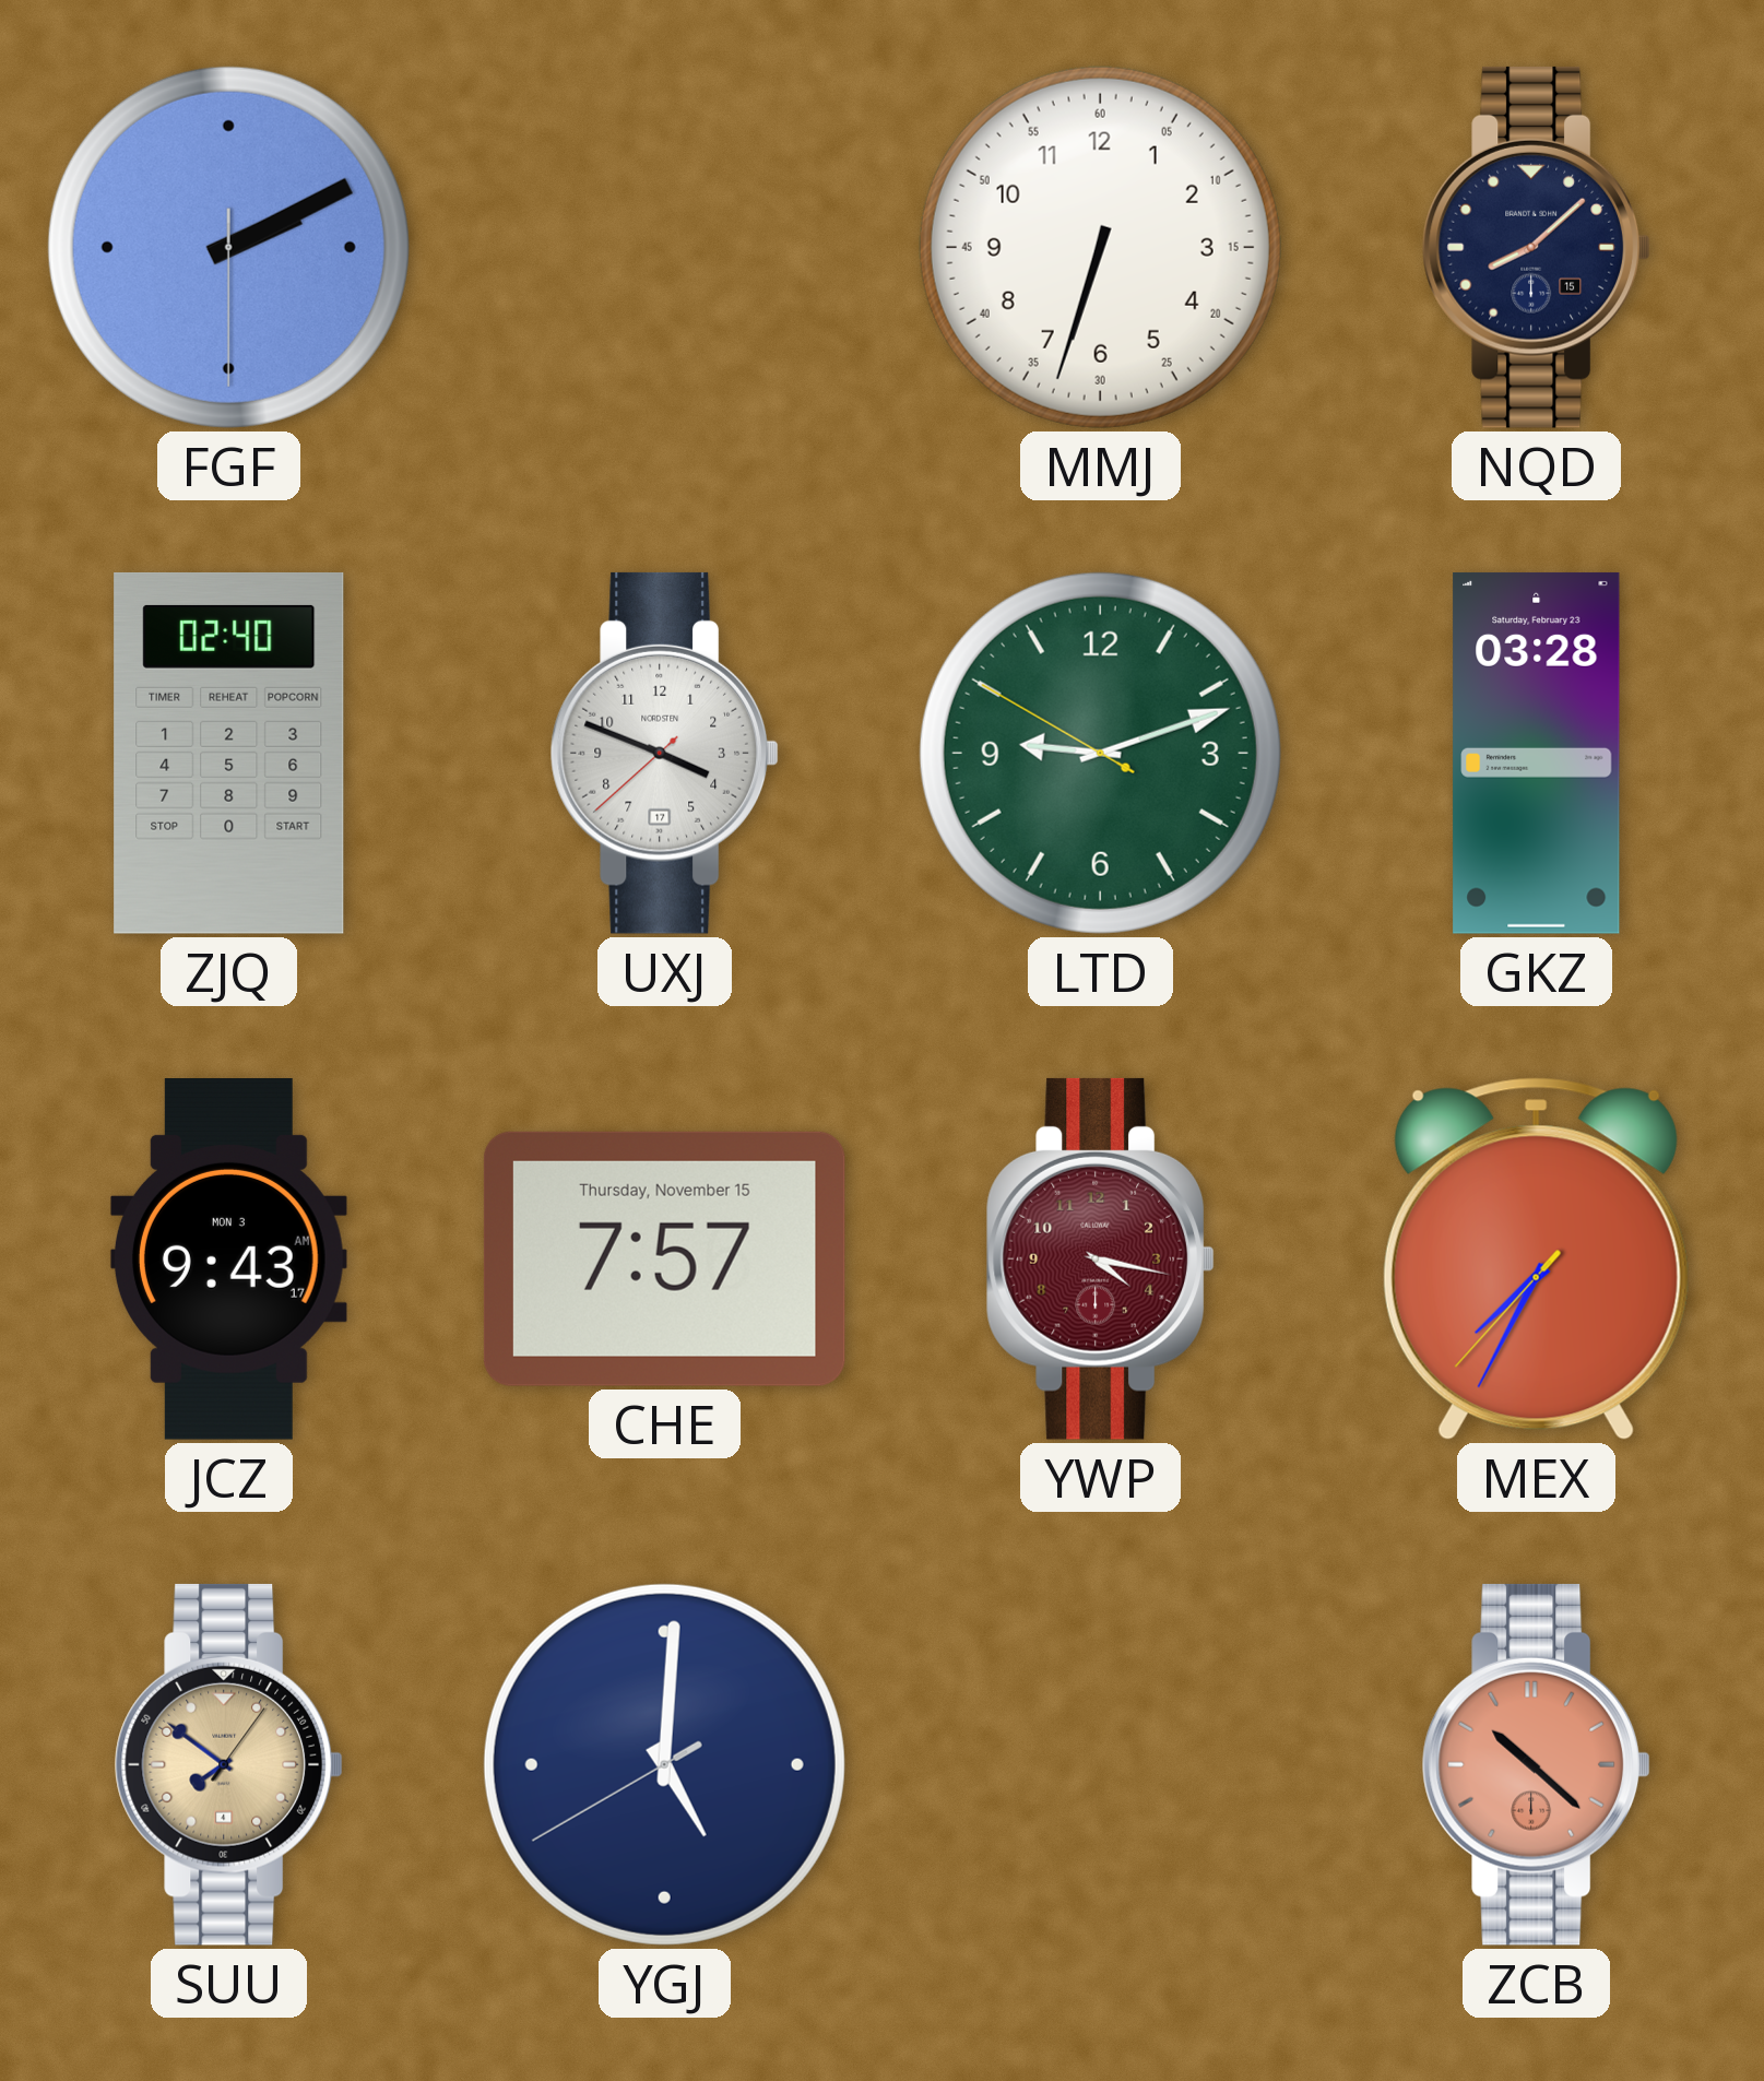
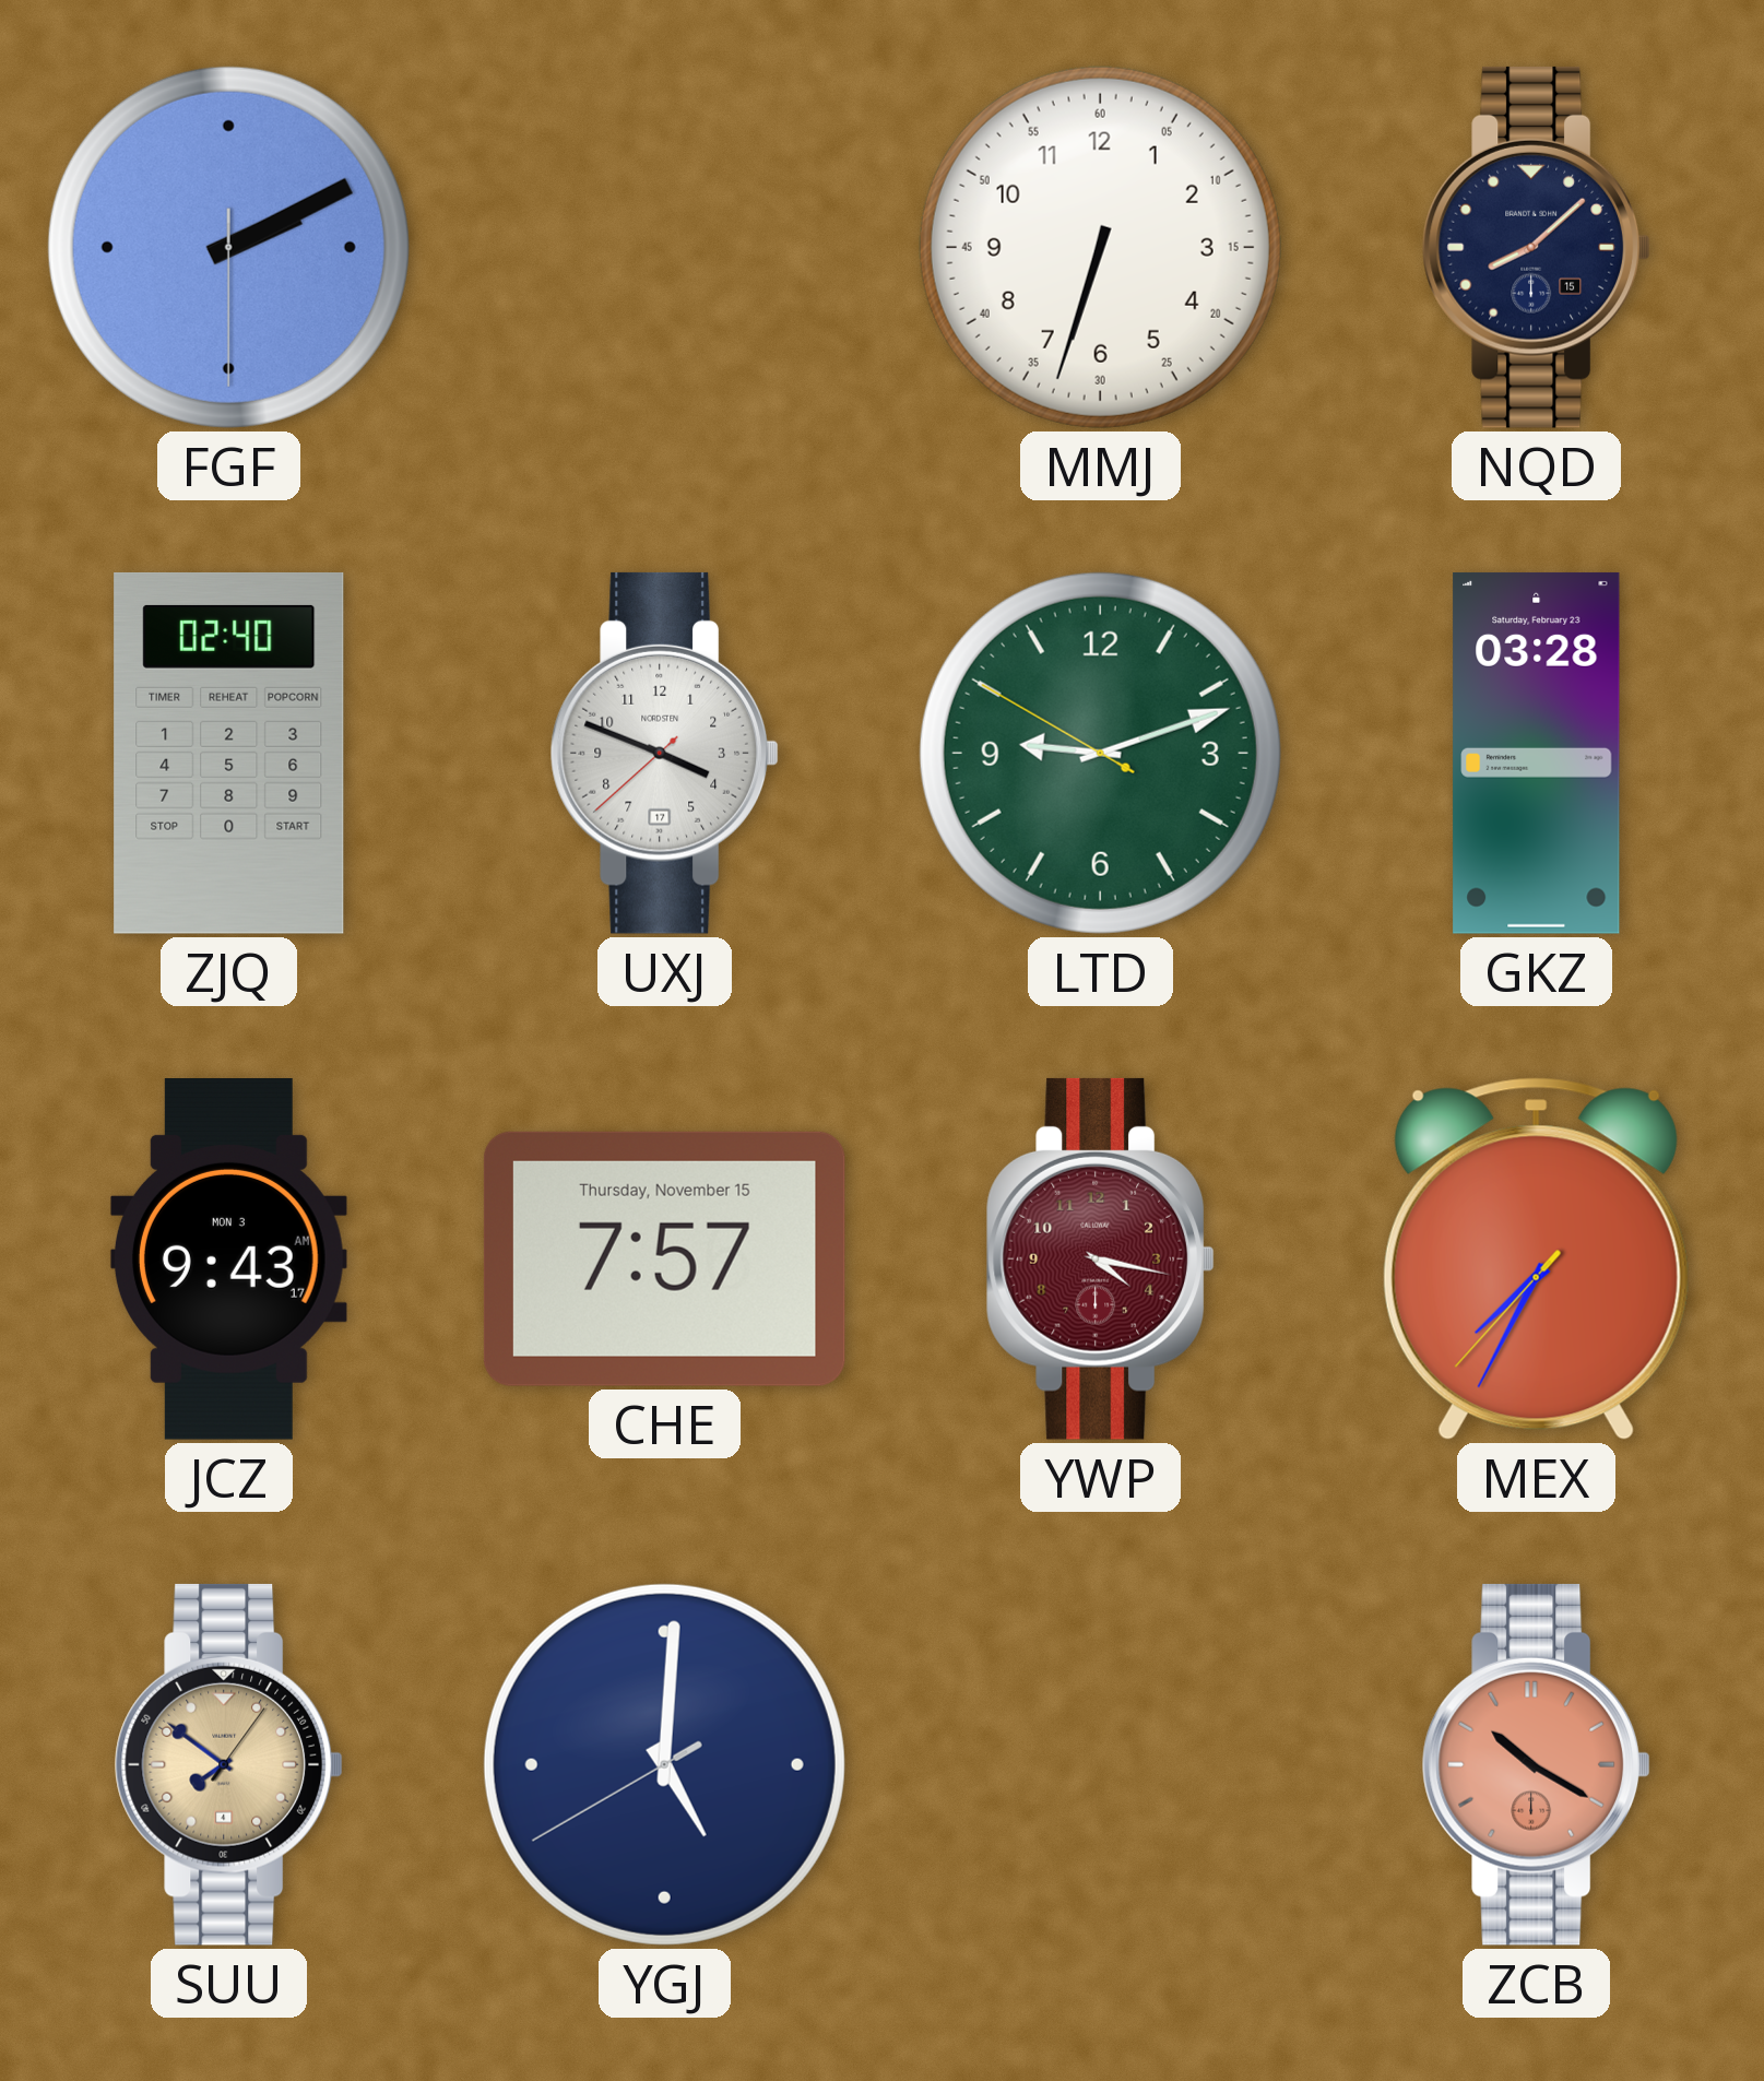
ZCB: 10:22 -> 10:20
